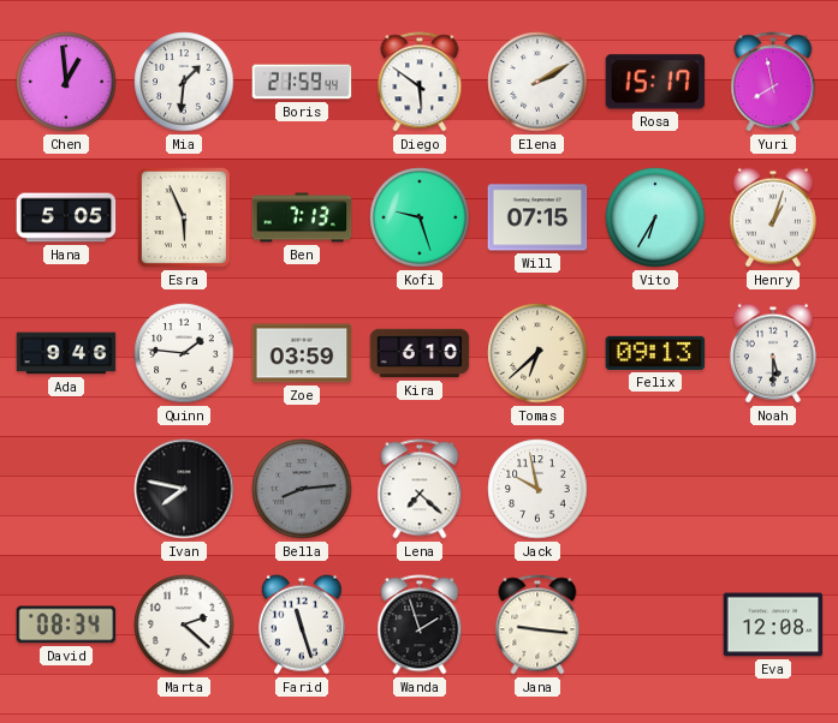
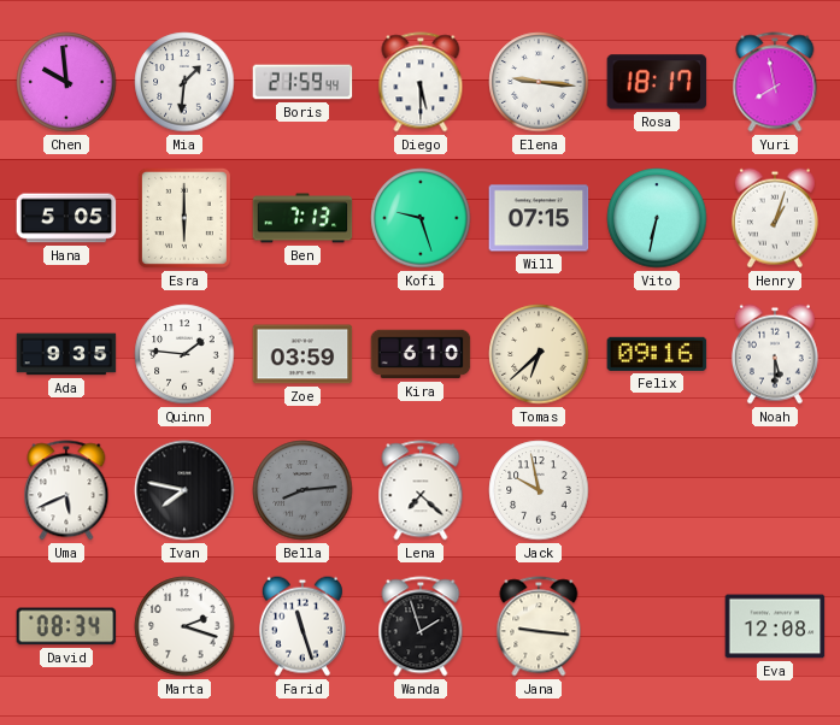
Chen: 12:59 -> 9:59
Diego: 5:51 -> 5:30
Elena: 2:10 -> 9:16
Rosa: 15:17 -> 18:17
Esra: 5:56 -> 6:00
Vito: 6:35 -> 6:32
Ada: 9:46 -> 9:35
Felix: 09:13 -> 09:16
Uma: none -> 5:41
Marta: 2:22 -> 2:18
